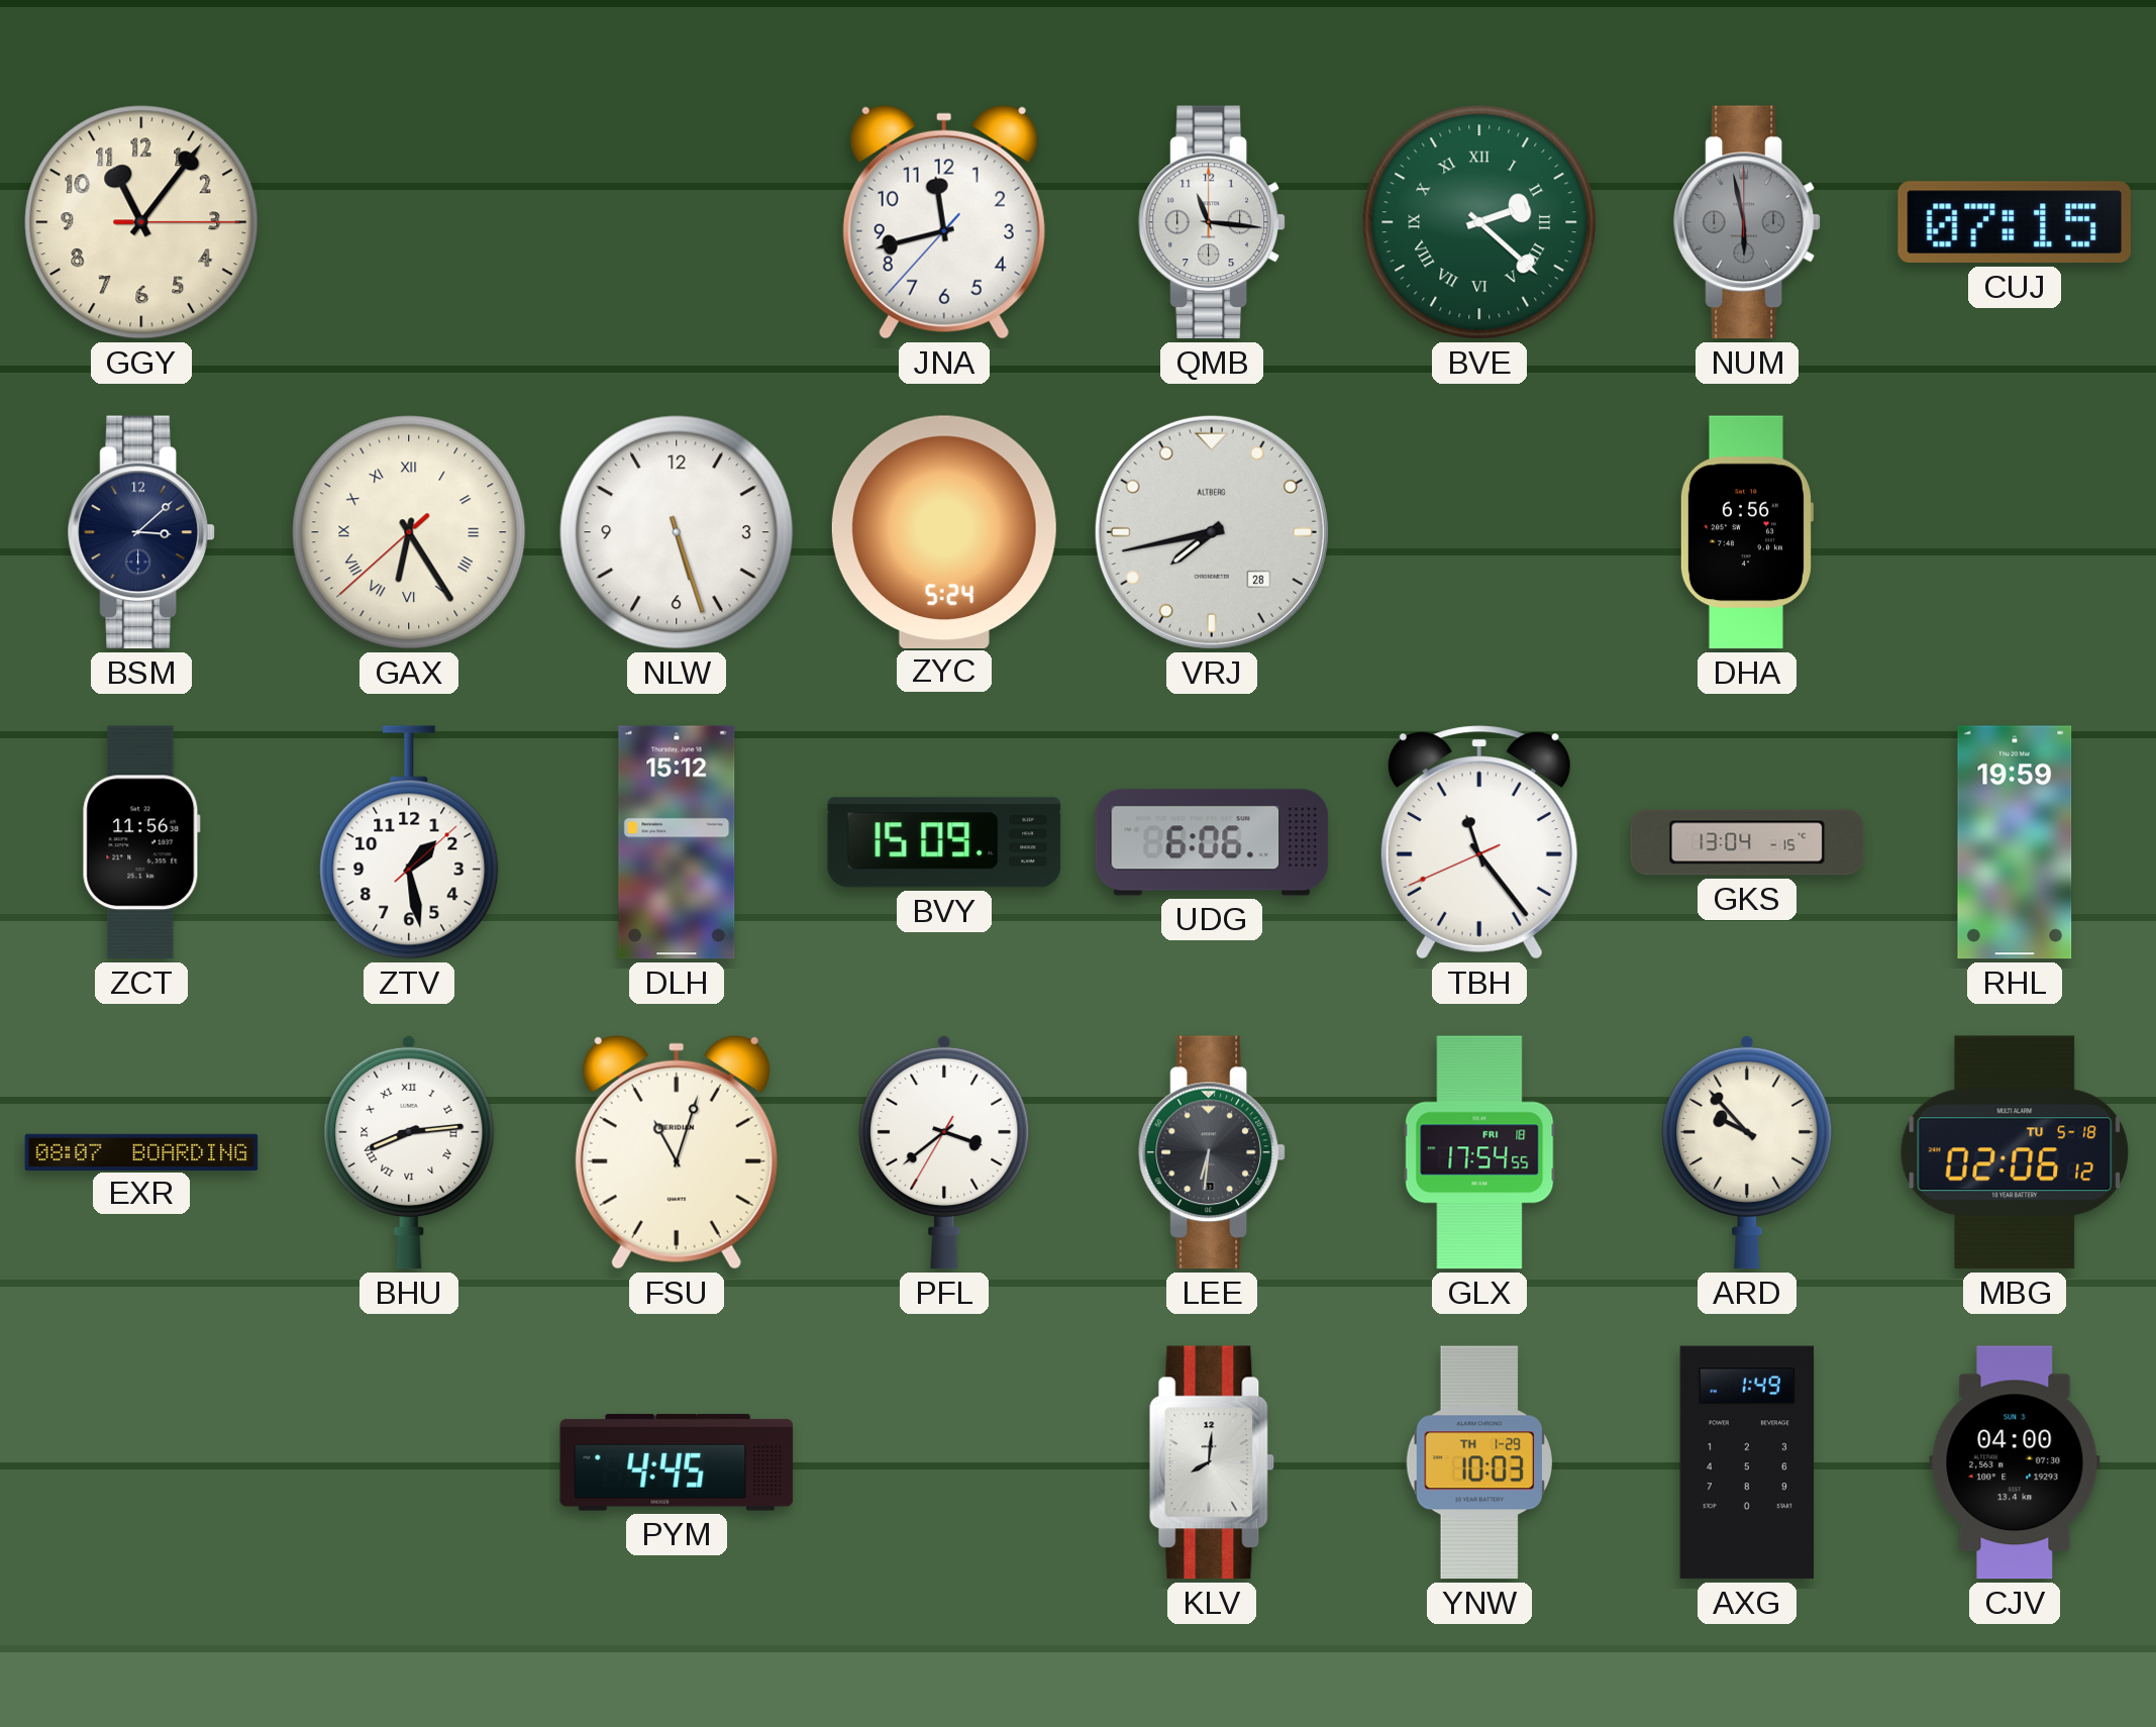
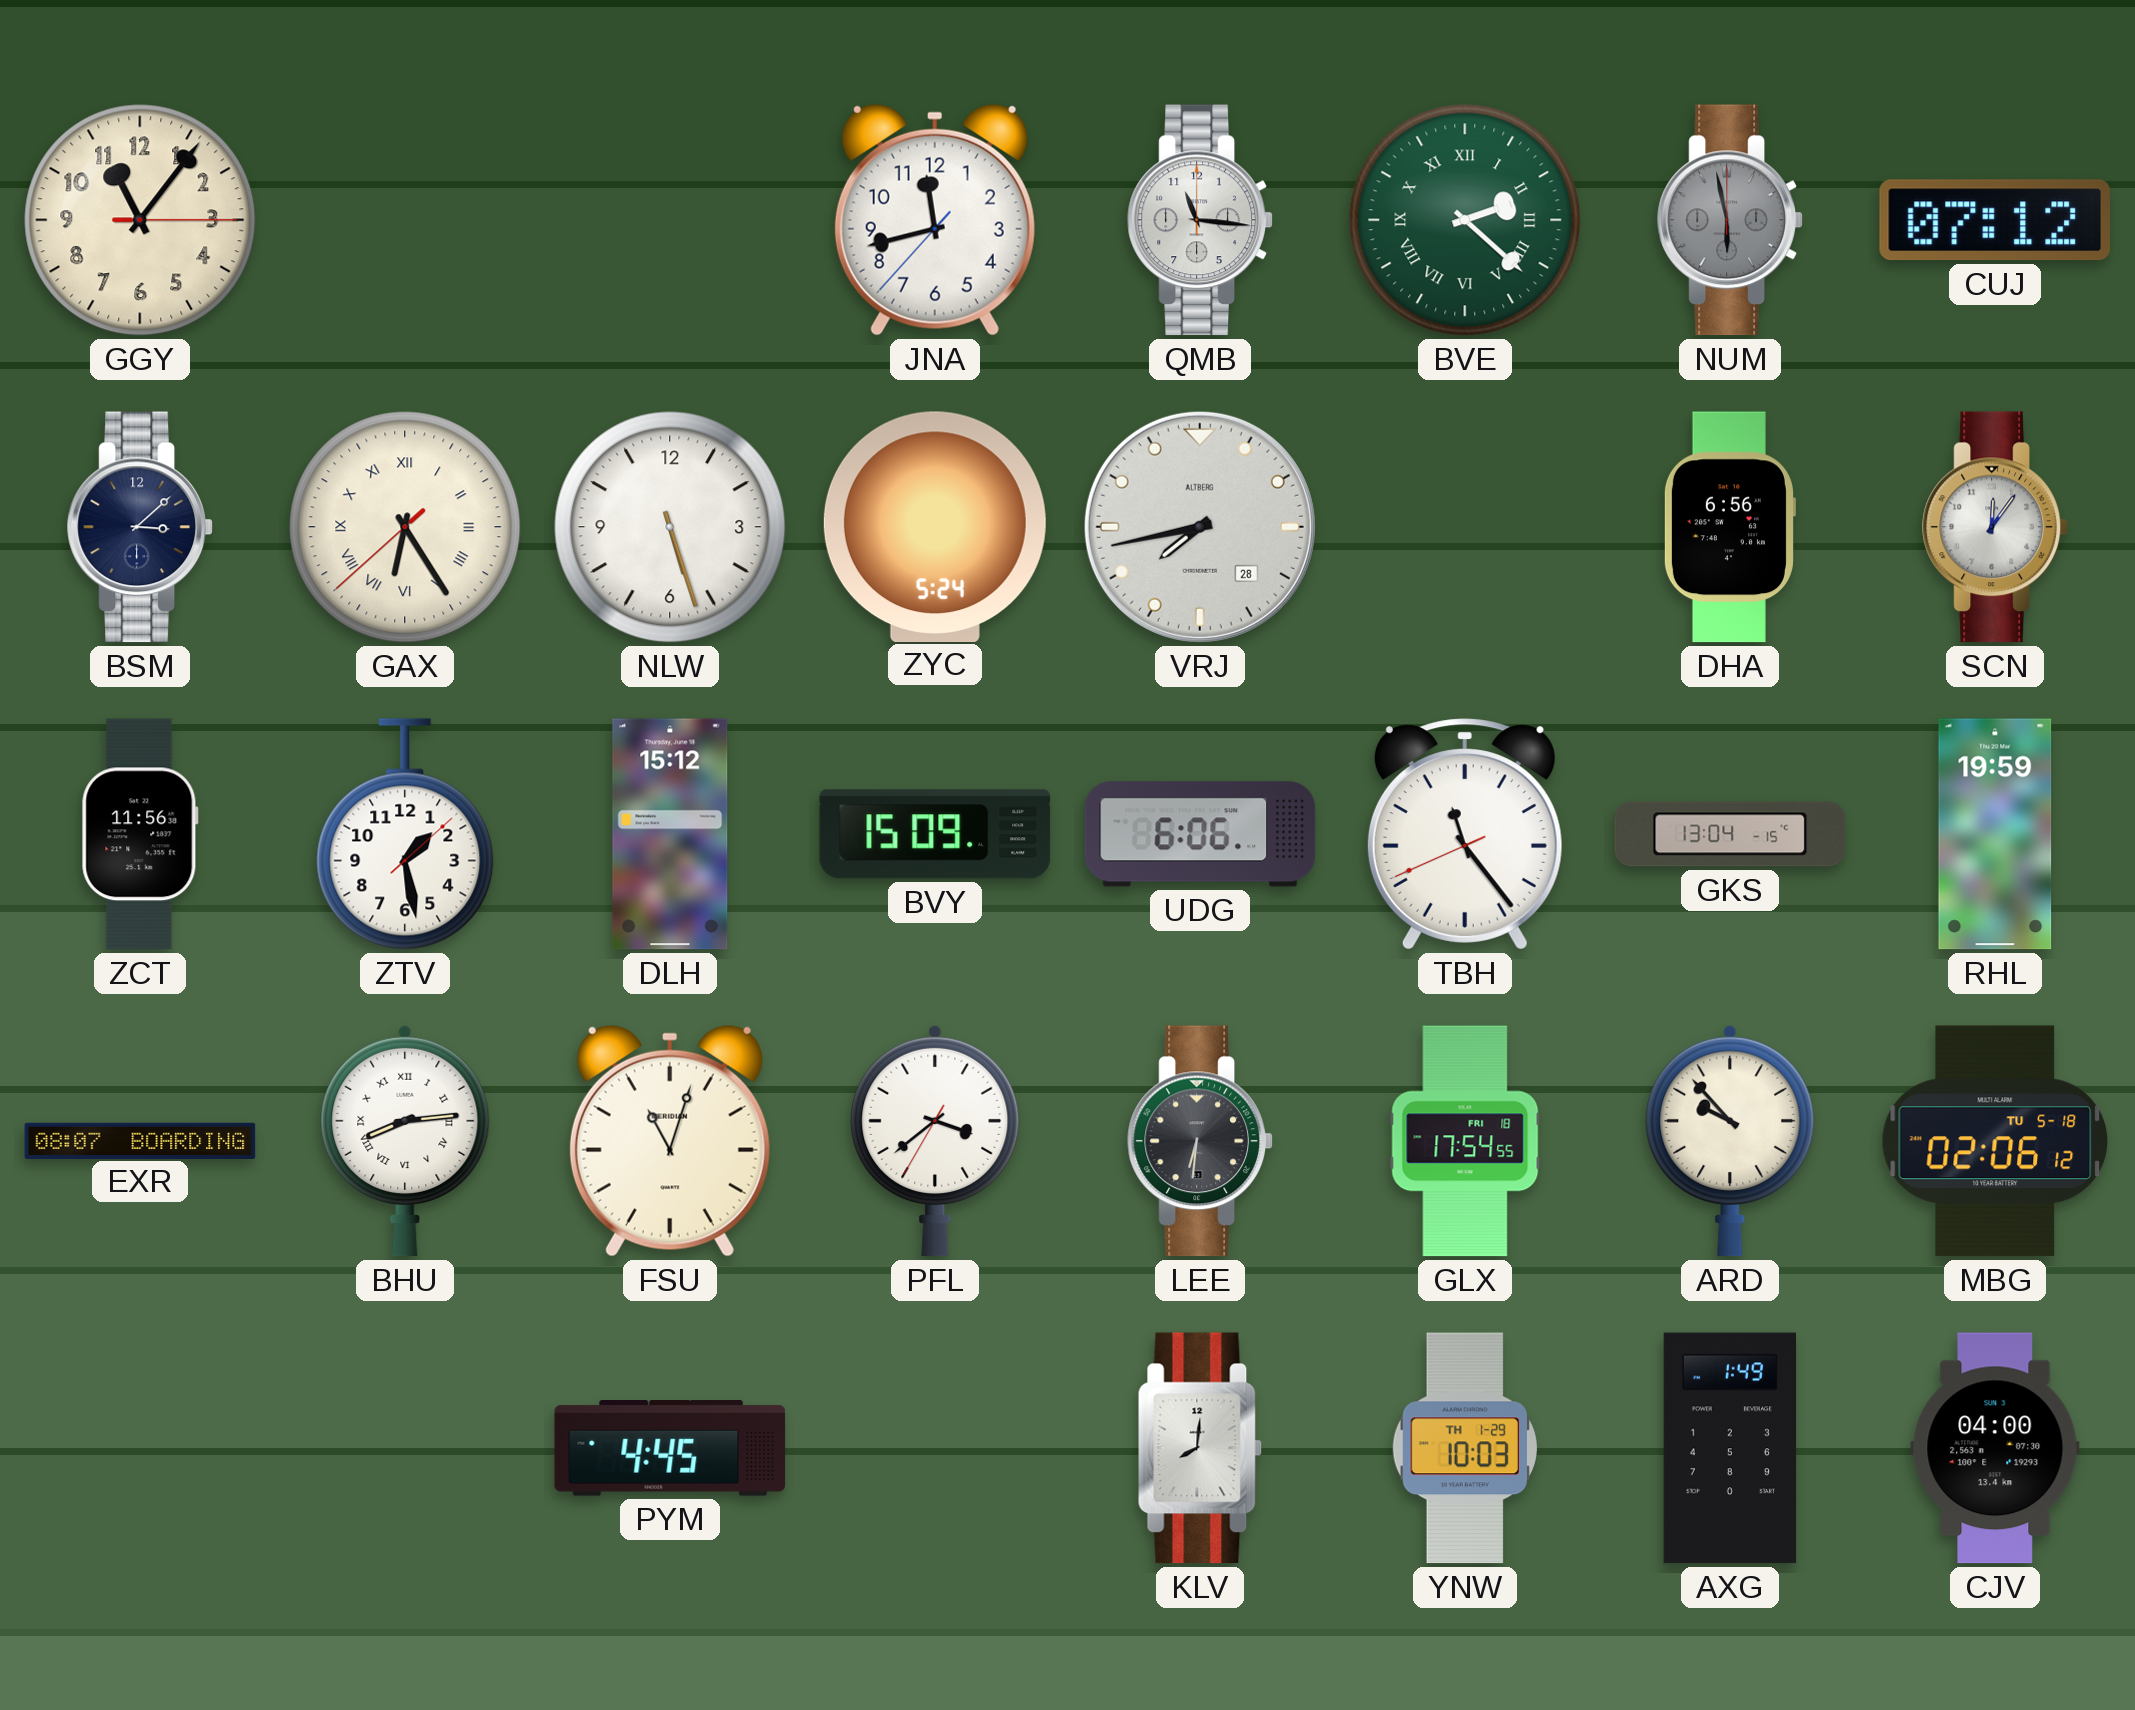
CUJ: 07:15 -> 07:12
SCN: none -> 12:06
